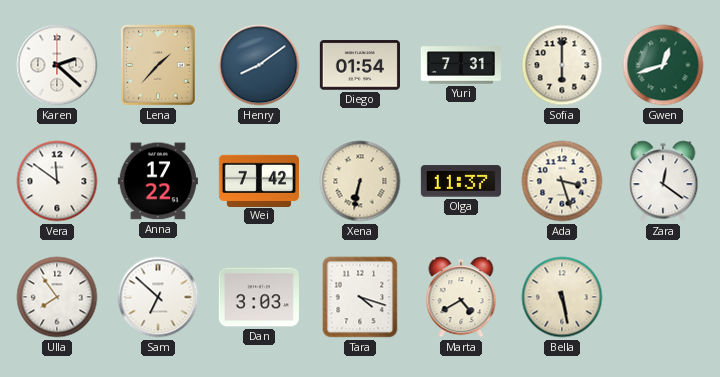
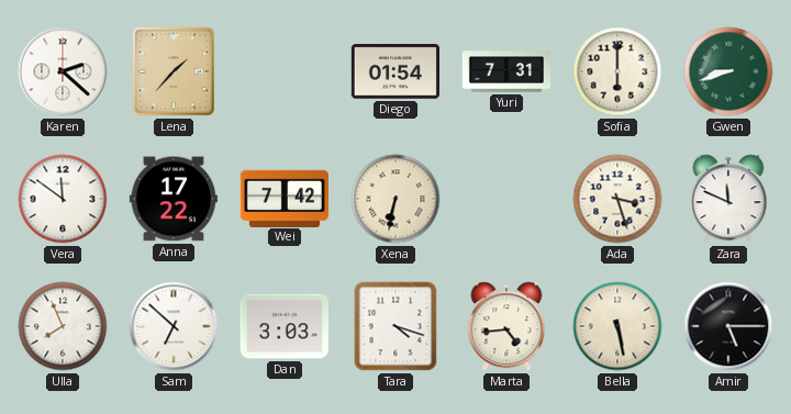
Henry: 8:09 -> none
Gwen: 12:42 -> 8:42
Olga: 11:37 -> none
Zara: 12:21 -> 11:49
Ulla: 7:54 -> 7:56
Marta: 4:40 -> 4:44
Amir: none -> 5:15
